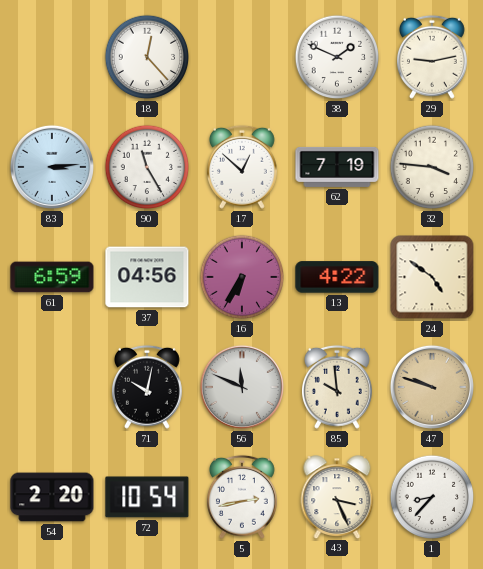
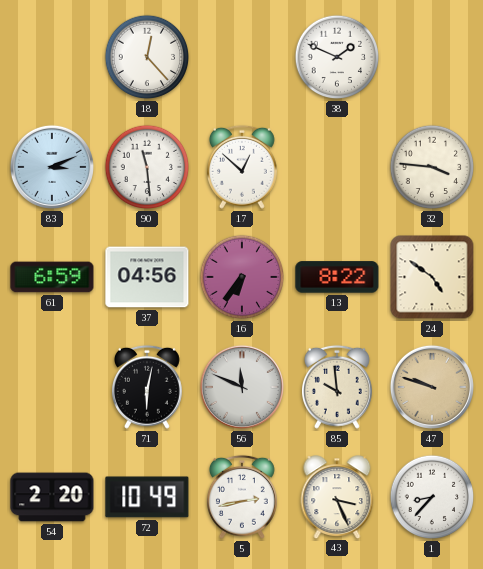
29: 9:13 -> none
83: 3:14 -> 3:11
90: 11:25 -> 11:29
62: 7:19 -> none
16: 6:35 -> 6:36
13: 4:22 -> 8:22
71: 10:02 -> 6:02
72: 10:54 -> 10:49
